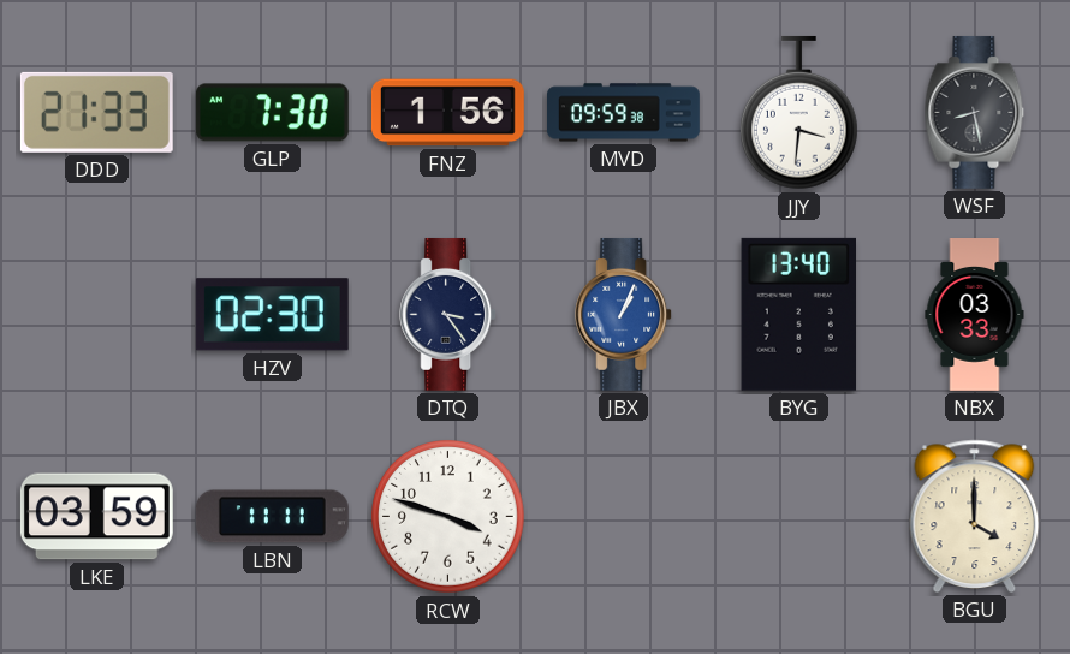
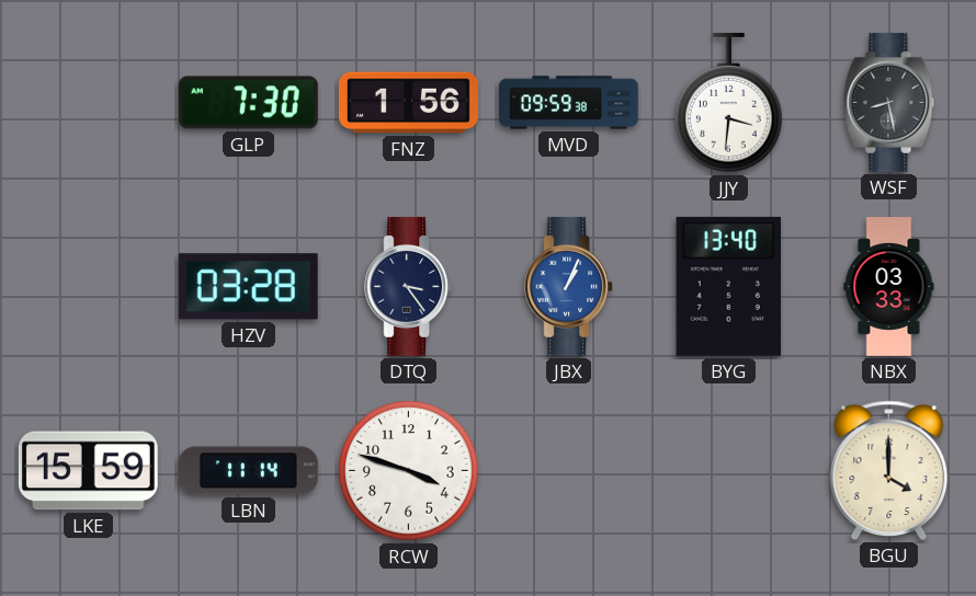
DDD: 21:33 -> none
HZV: 02:30 -> 03:28
LKE: 03:59 -> 15:59
LBN: 11:11 -> 11:14
